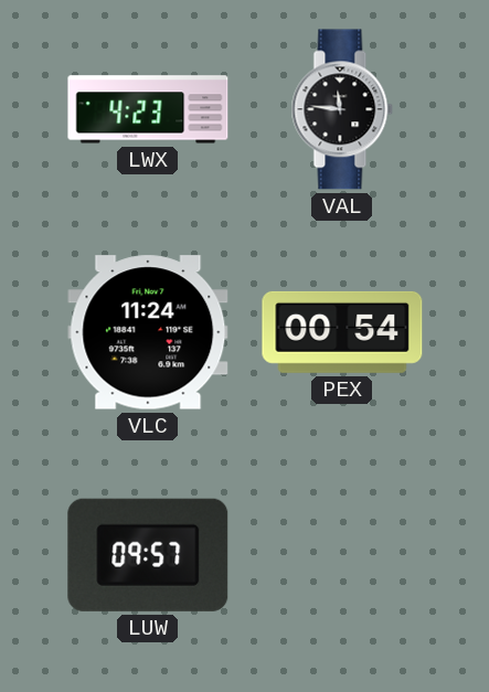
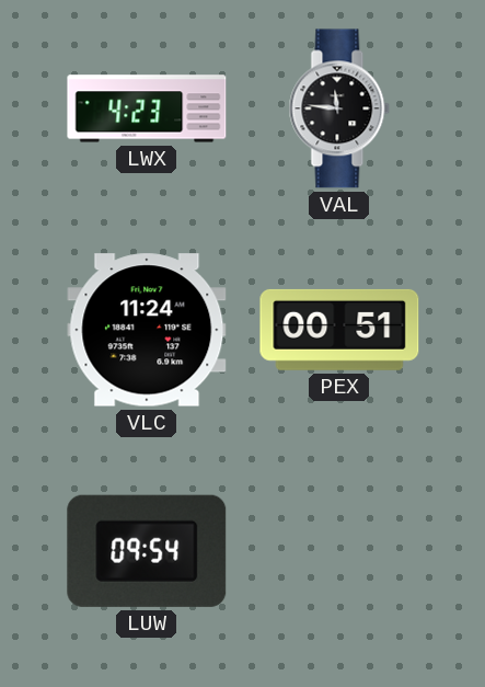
PEX: 00:54 -> 00:51
LUW: 09:57 -> 09:54
